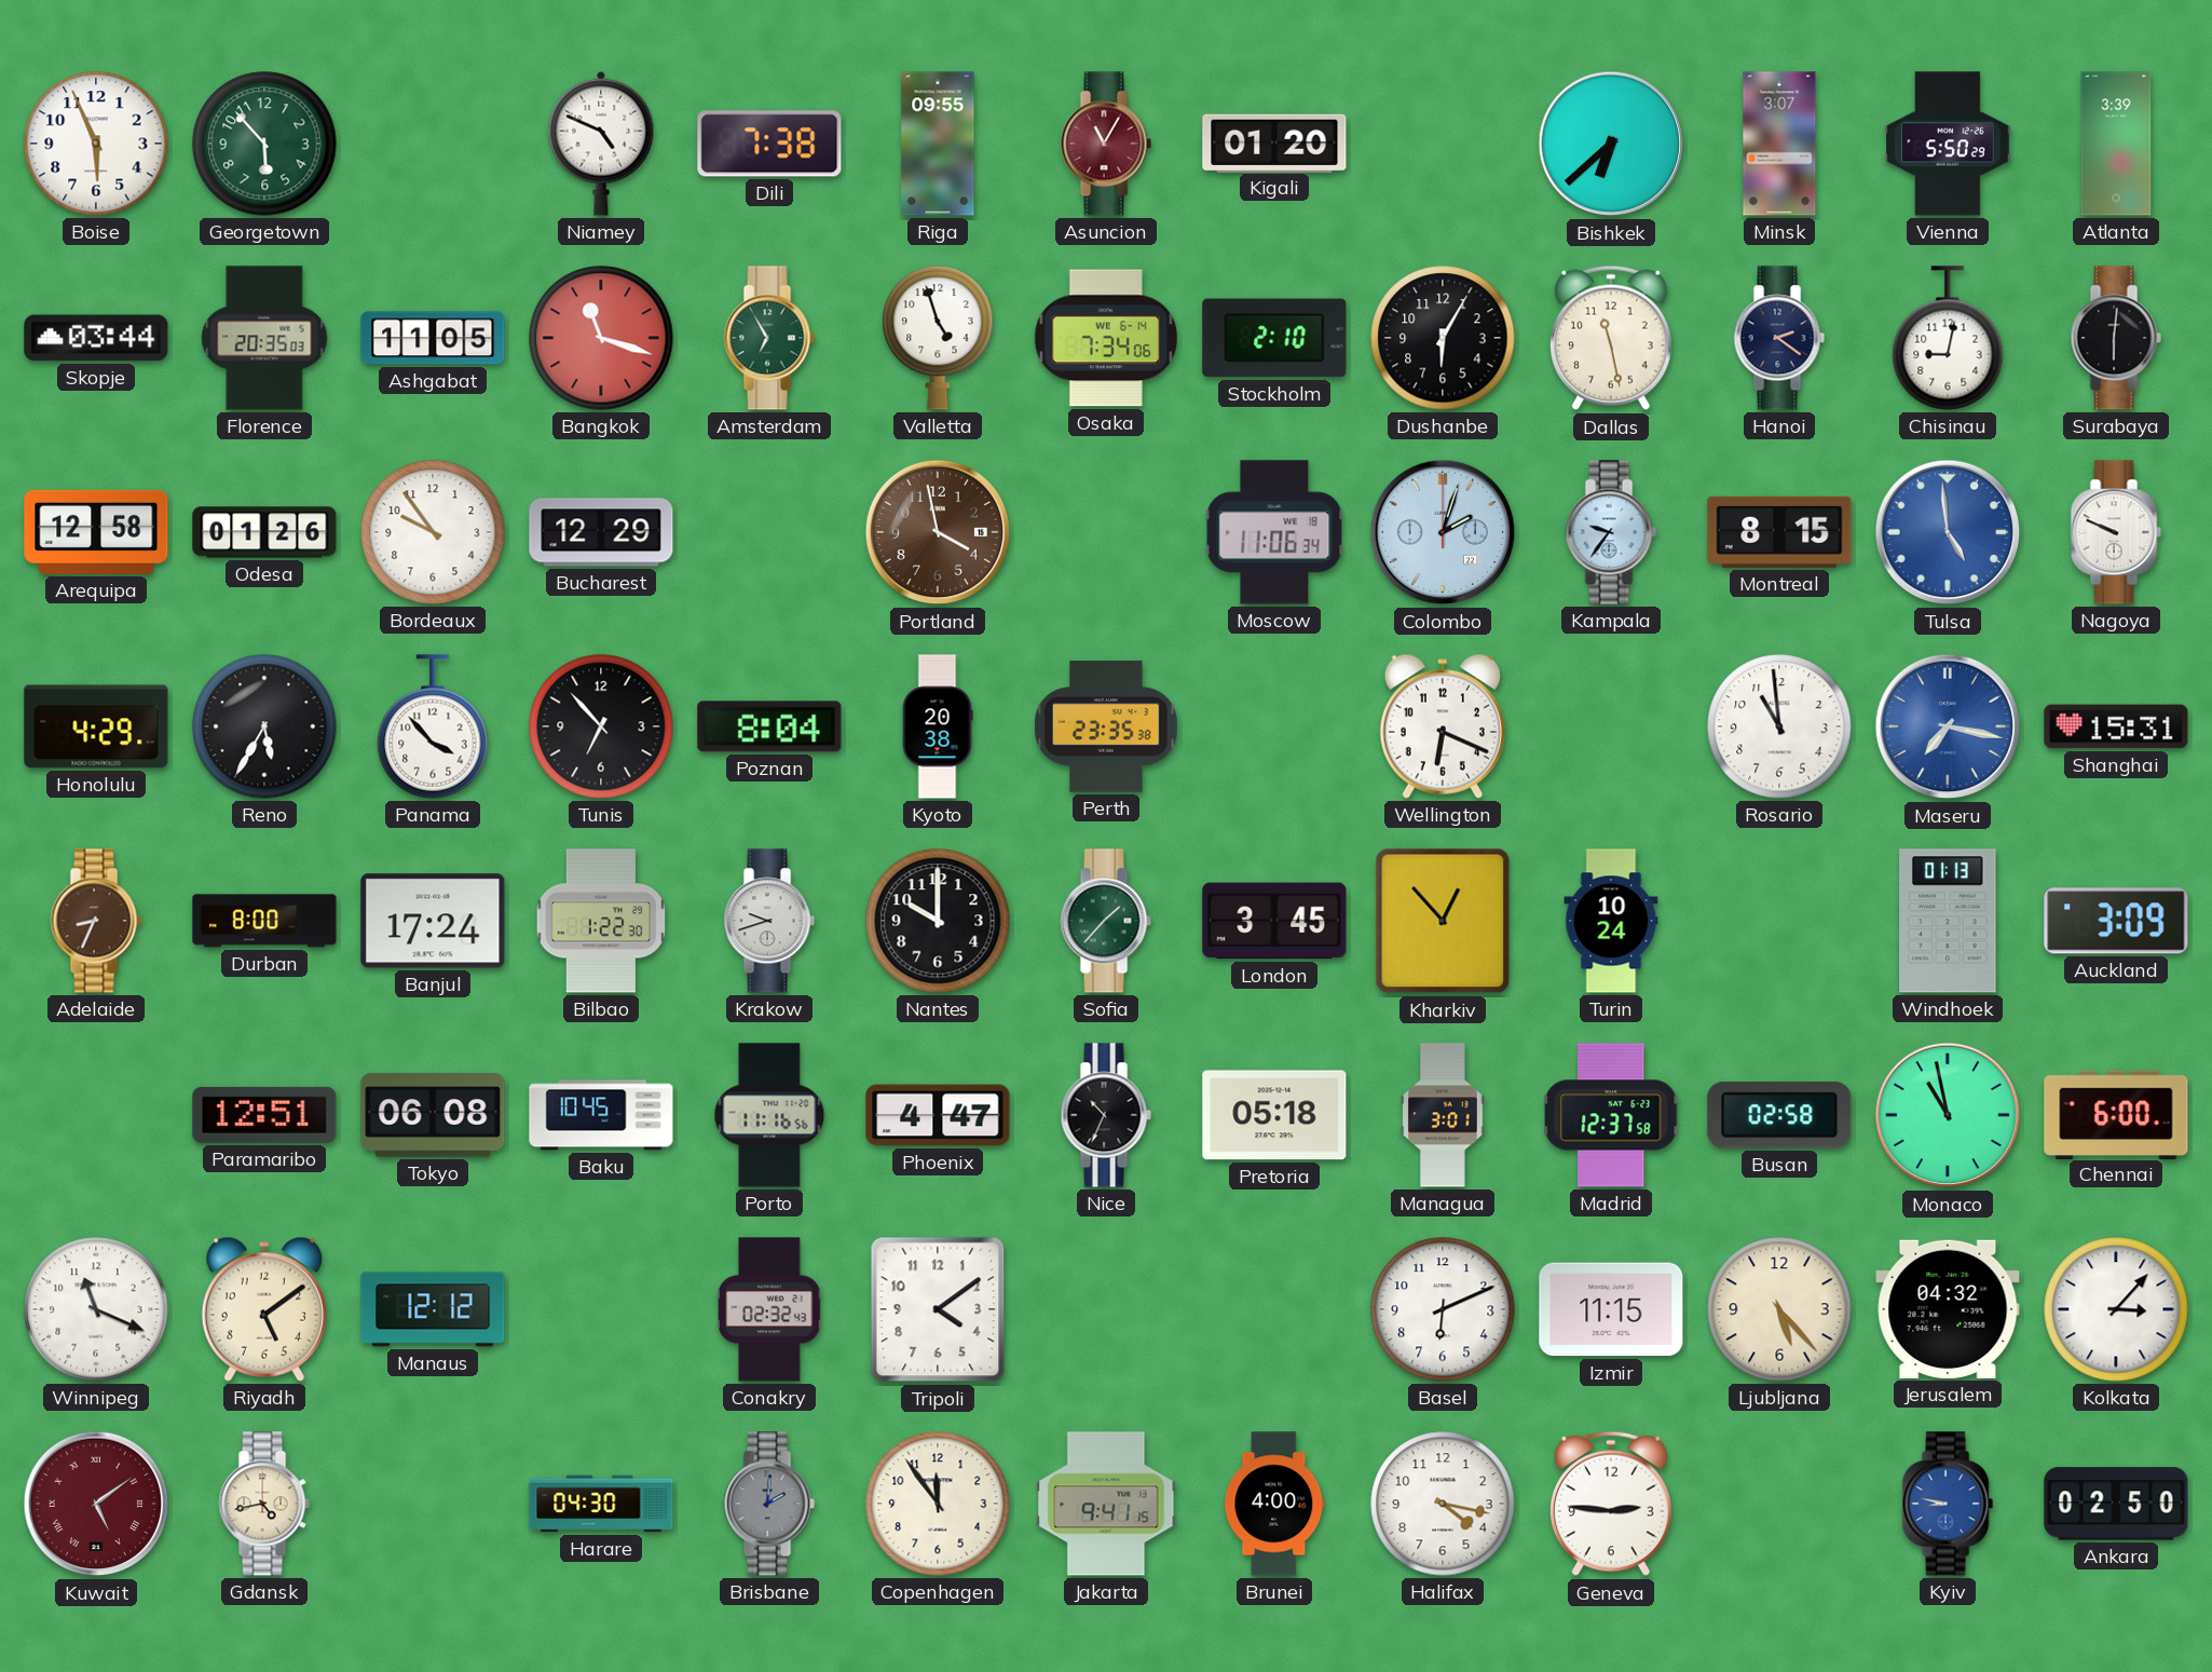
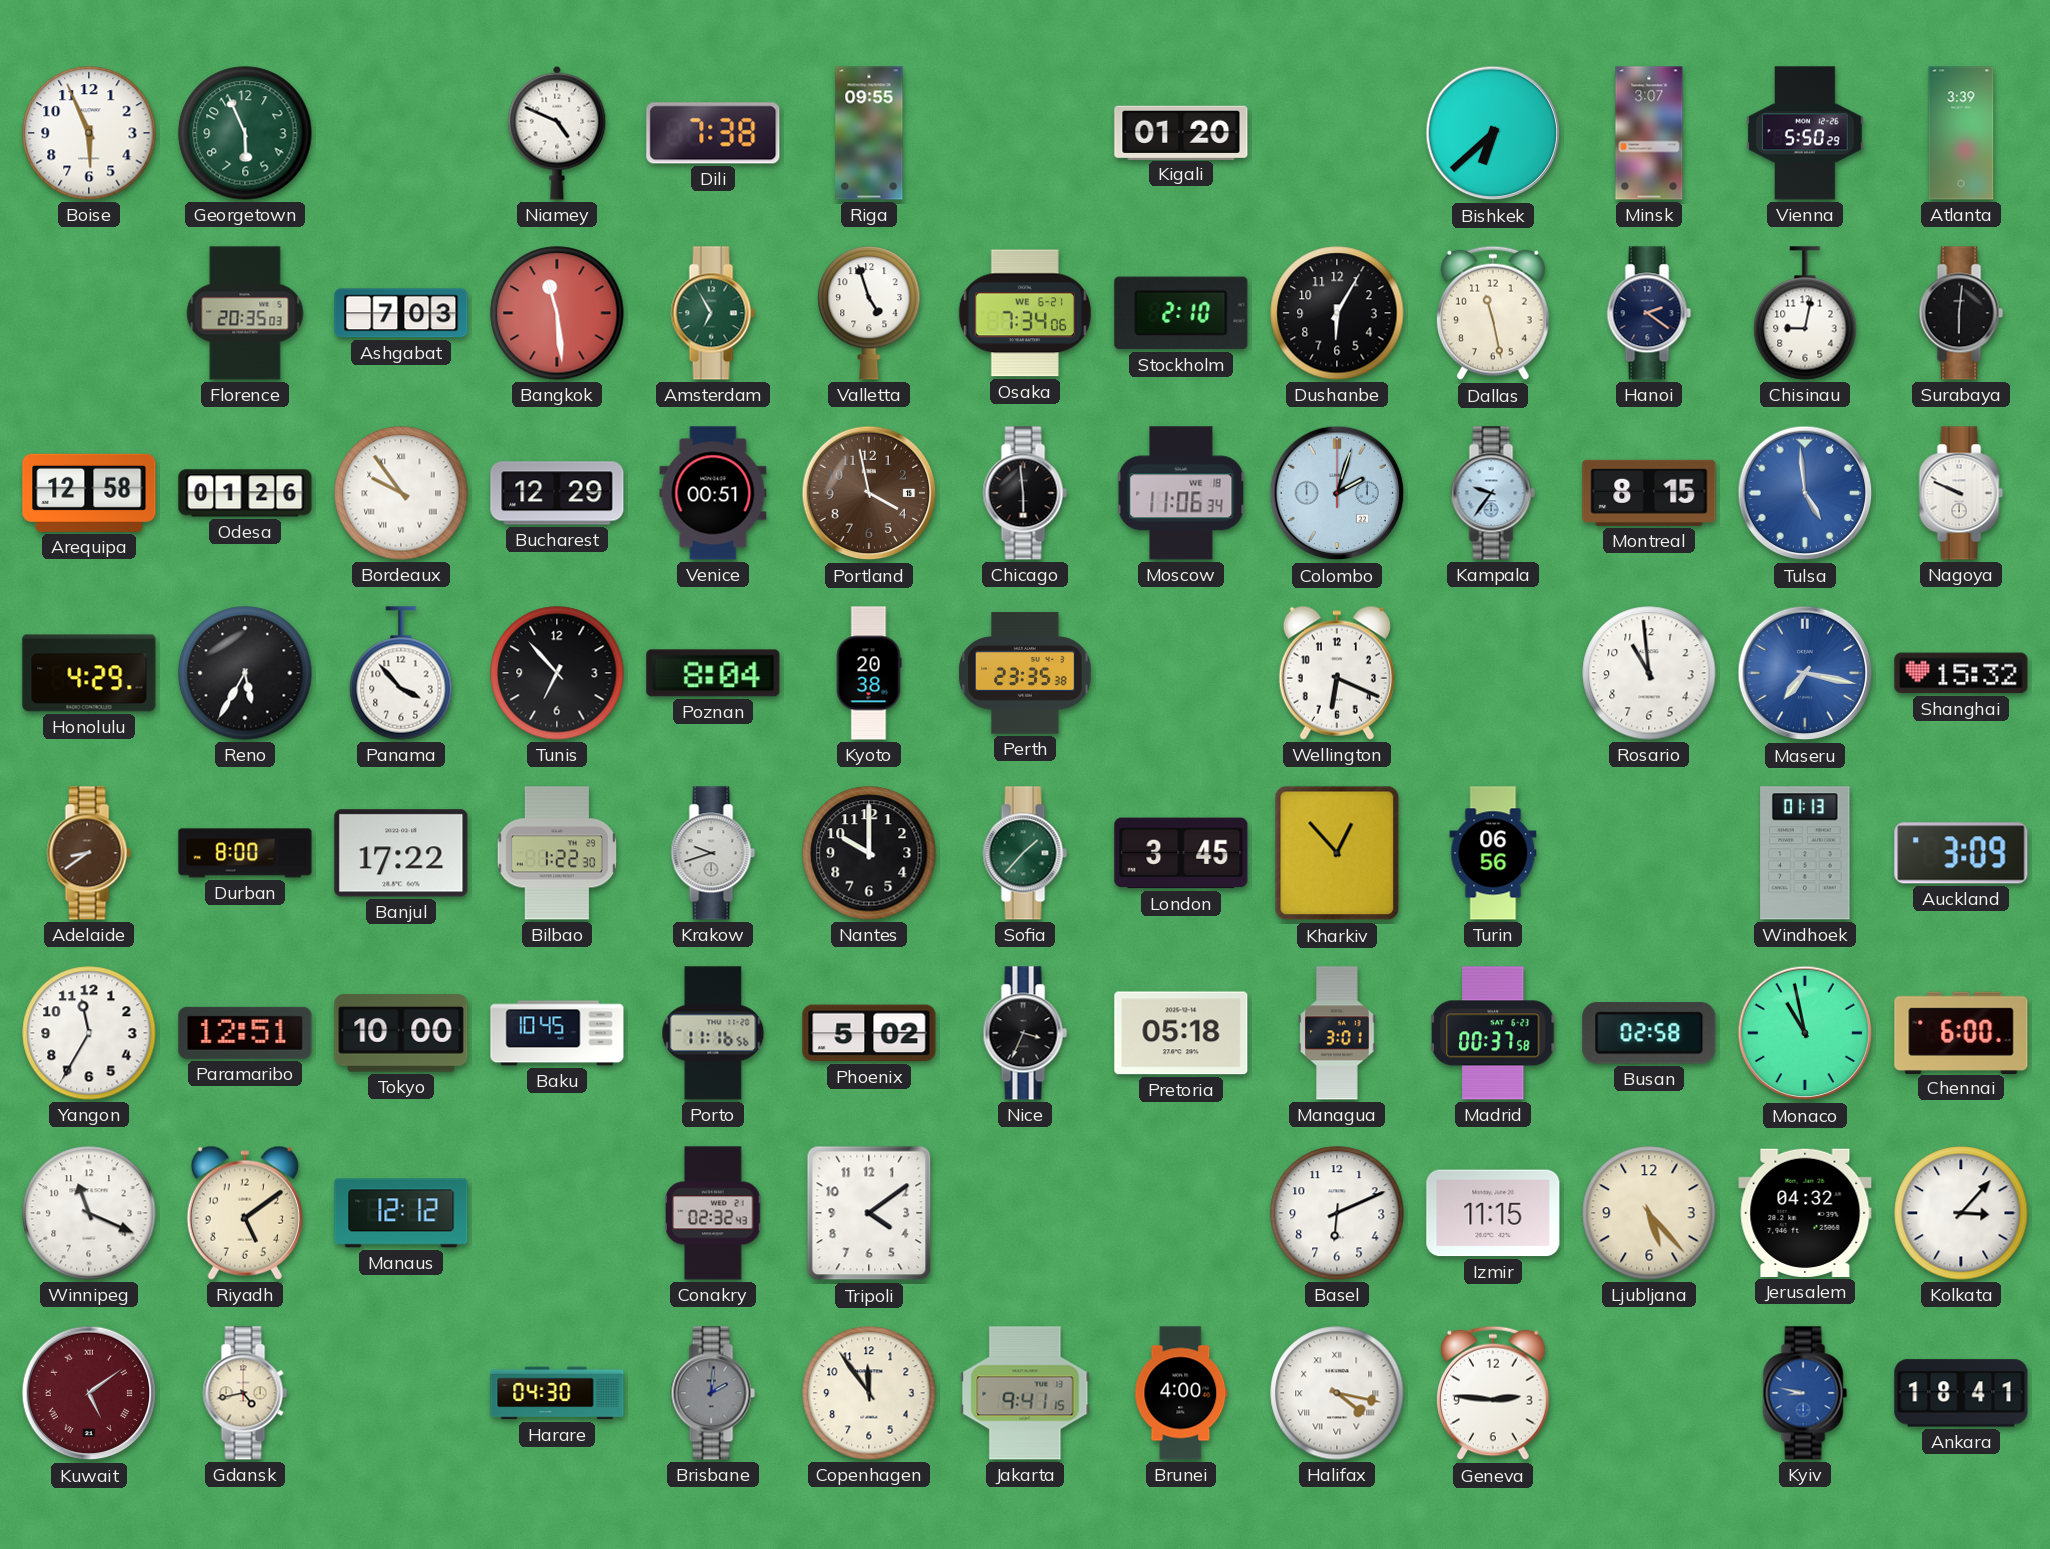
Georgetown: 5:53 -> 5:56
Asuncion: 11:05 -> none
Skopje: 03:44 -> none
Ashgabat: 11:05 -> 7:03
Bangkok: 11:18 -> 11:29
Osaka date: WE 6-14 -> WE 6-21
Bordeaux numerals: Arabic -> Roman
Venice: none -> 00:51
Chicago: none -> 5:59
Shanghai: 15:31 -> 15:32
Adelaide: 8:34 -> 8:39
Banjul: 17:24 -> 17:22
Turin: 10:24 -> 06:56
Yangon: none -> 11:35
Tokyo: 06:08 -> 10:00
Phoenix: 4:47 -> 5:02
Nice: 10:34 -> 3:34
Madrid: 12:37 -> 00:37
Halifax numerals: Arabic -> Roman
Ankara: 02:50 -> 18:41
